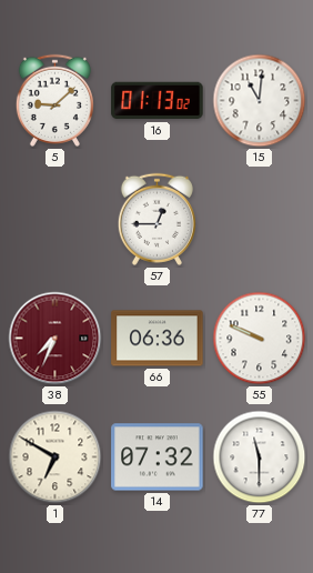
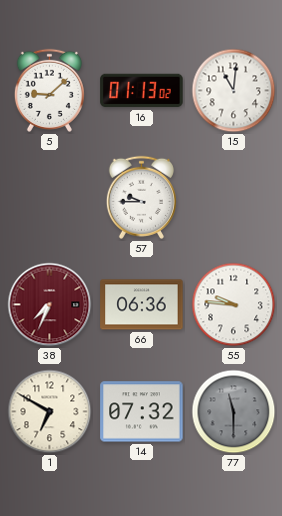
57: 12:45 -> 9:45
55: 9:49 -> 9:46
77 dial: white -> grey
